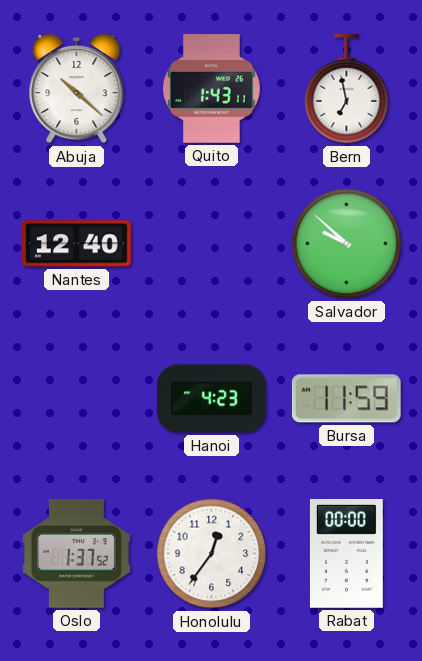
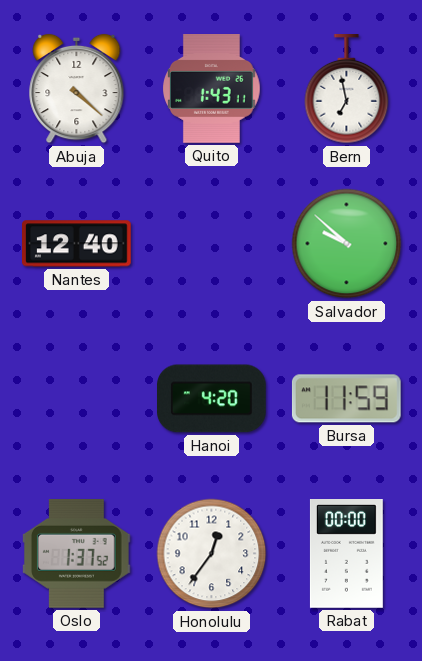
Abuja: 10:22 -> 4:22
Hanoi: 4:23 -> 4:20
